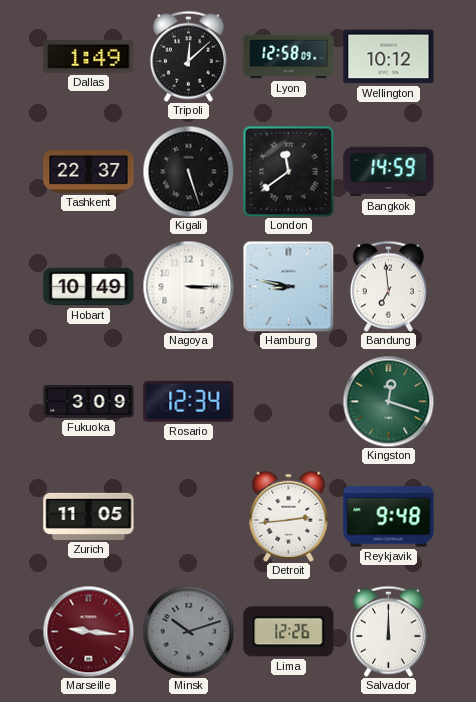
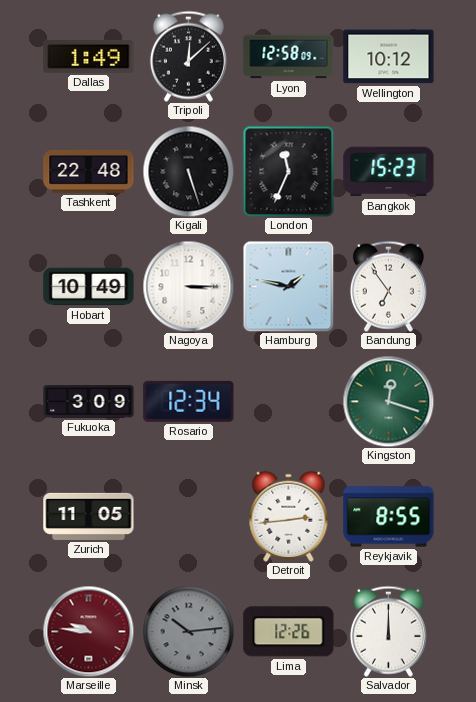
Tashkent: 22:37 -> 22:48
London: 11:39 -> 11:34
Bangkok: 14:59 -> 15:23
Hamburg: 8:47 -> 1:47
Bandung: 6:59 -> 6:54
Reykjavik: 9:48 -> 8:55
Marseille: 9:16 -> 9:46
Minsk: 10:12 -> 10:14
